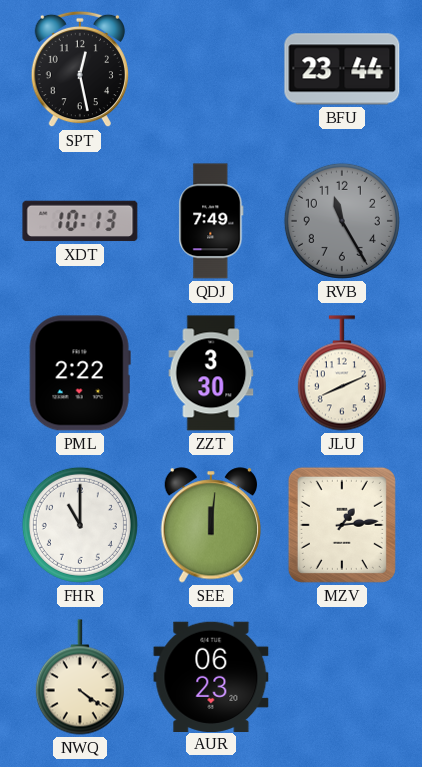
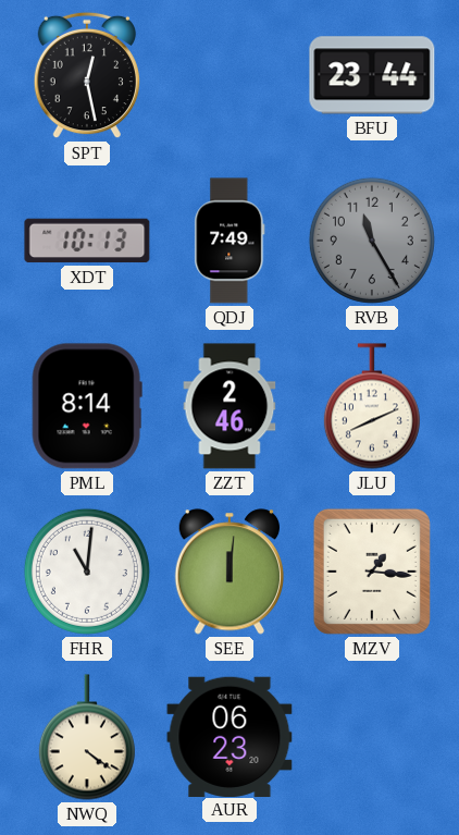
PML: 2:22 -> 8:14
ZZT: 3:30 -> 2:46
FHR: 11:00 -> 11:01
MZV: 1:14 -> 1:16
